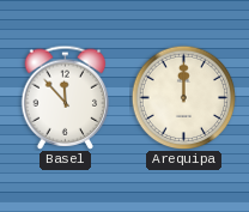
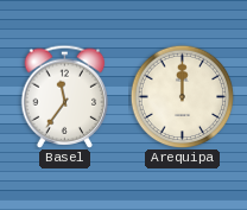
Basel: 11:53 -> 11:36
